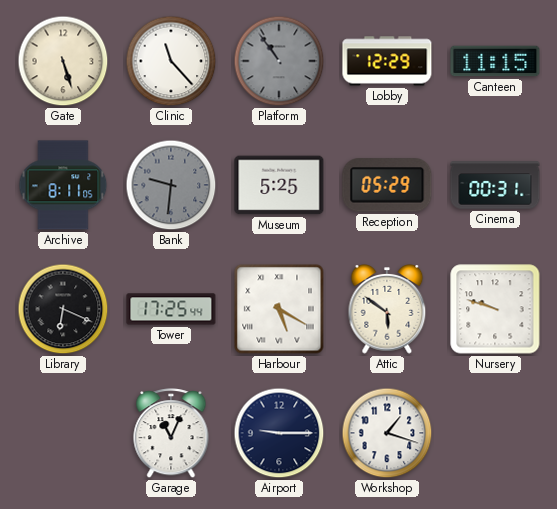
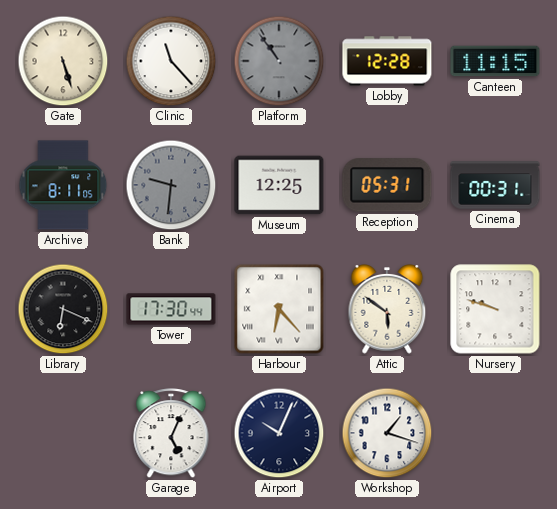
Lobby: 12:29 -> 12:28
Museum: 5:25 -> 12:25
Reception: 05:29 -> 05:31
Tower: 17:25 -> 17:30
Harbour: 5:20 -> 6:23
Garage: 11:04 -> 5:04
Airport: 9:15 -> 10:04
